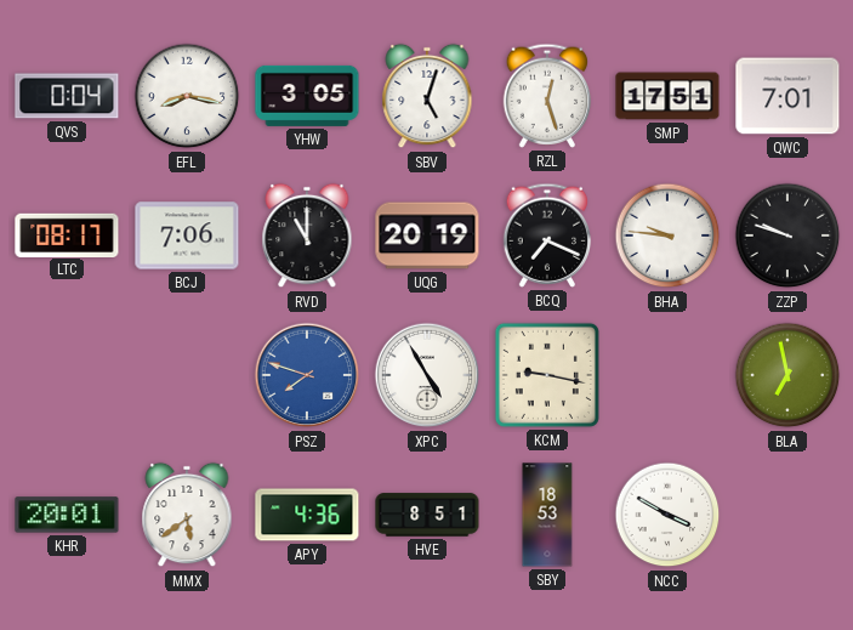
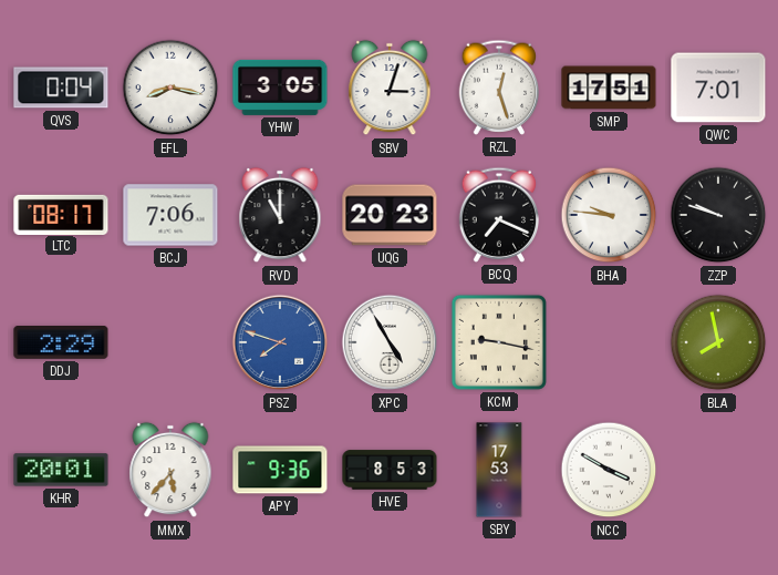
SBV: 5:03 -> 3:03
UQG: 20:19 -> 20:23
DDJ: none -> 2:29
BLA: 6:58 -> 7:58
MMX: 5:39 -> 5:37
APY: 4:36 -> 9:36
HVE: 8:51 -> 8:53
SBY: 18:53 -> 17:53
